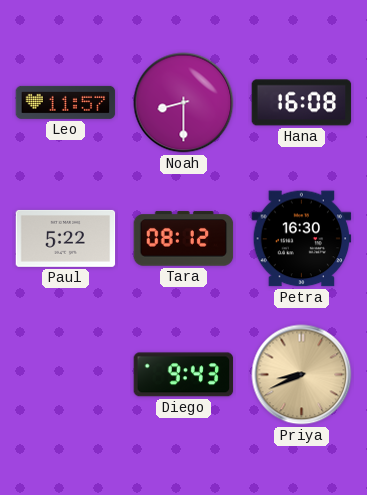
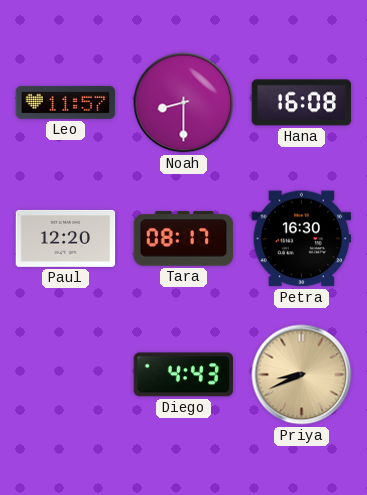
Paul: 5:22 -> 12:20
Tara: 08:12 -> 08:17
Diego: 9:43 -> 4:43
